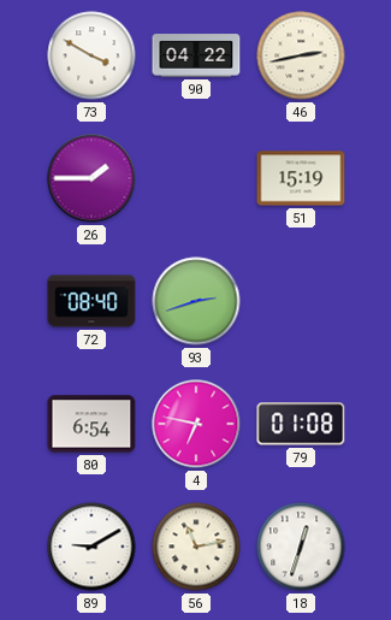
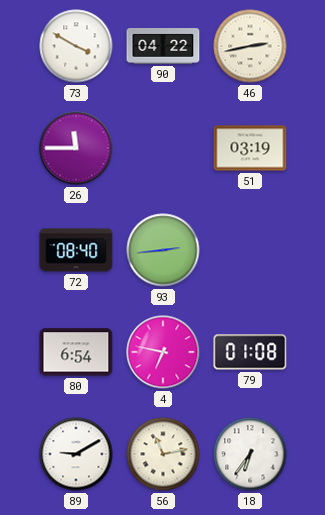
26: 1:45 -> 11:45
51: 15:19 -> 03:19
93: 2:42 -> 2:44
18: 12:33 -> 6:36
